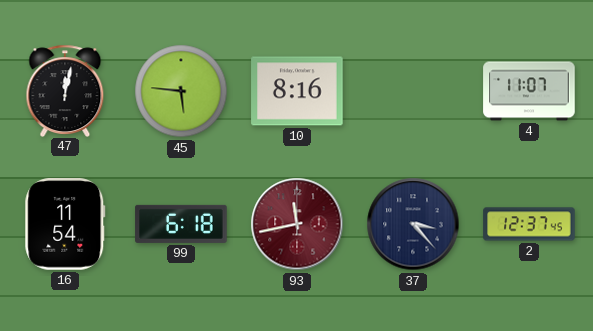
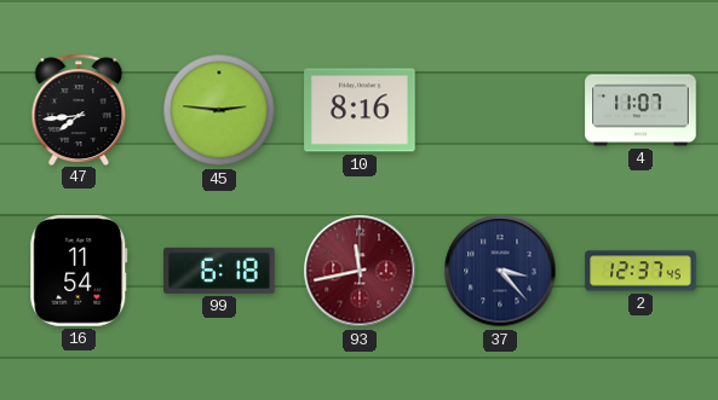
47: 12:02 -> 7:44
45: 5:46 -> 2:46
